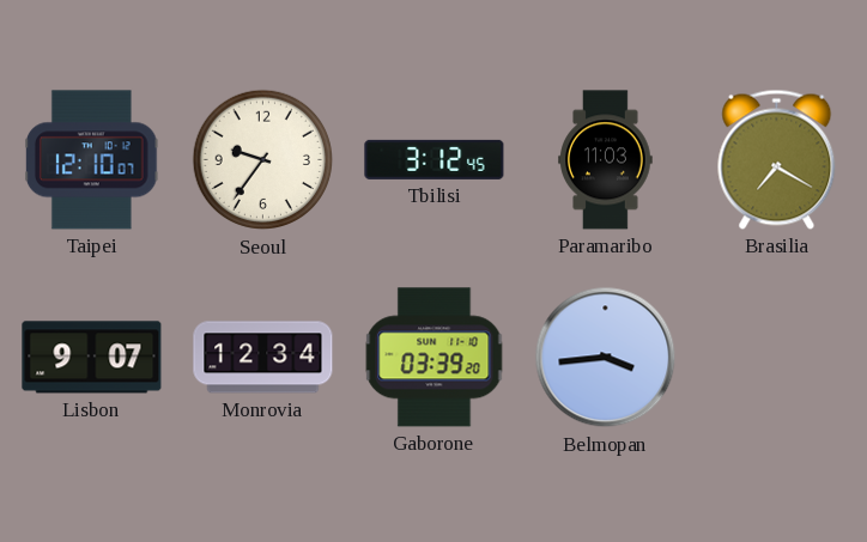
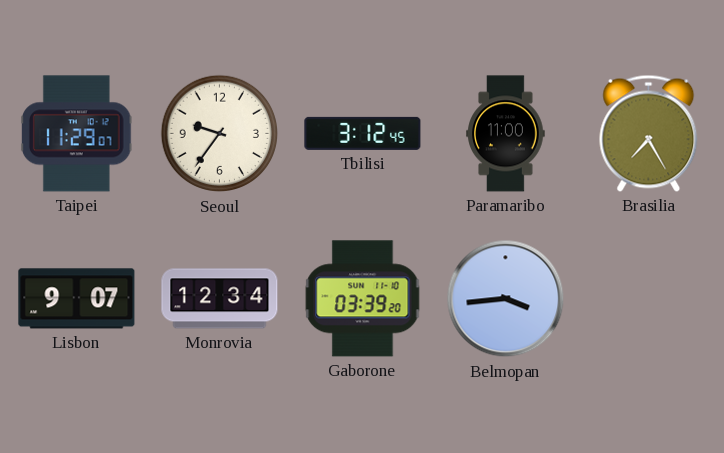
Taipei: 12:10 -> 11:29
Paramaribo: 11:03 -> 11:00
Brasilia: 7:20 -> 7:25
